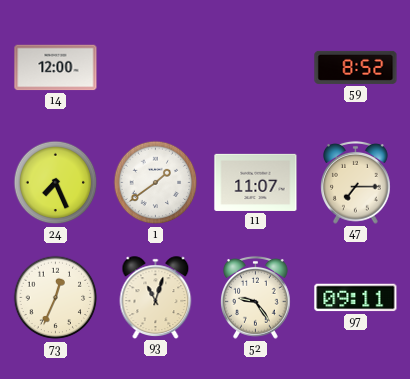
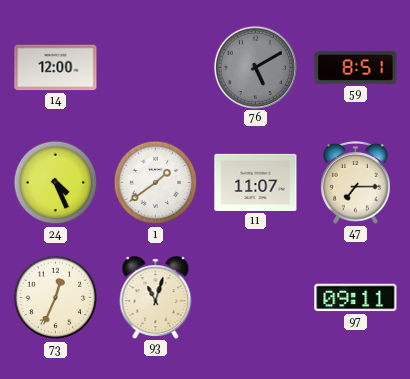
76: none -> 5:10
59: 8:52 -> 8:51
24: 7:26 -> 4:26
52: 9:24 -> none
